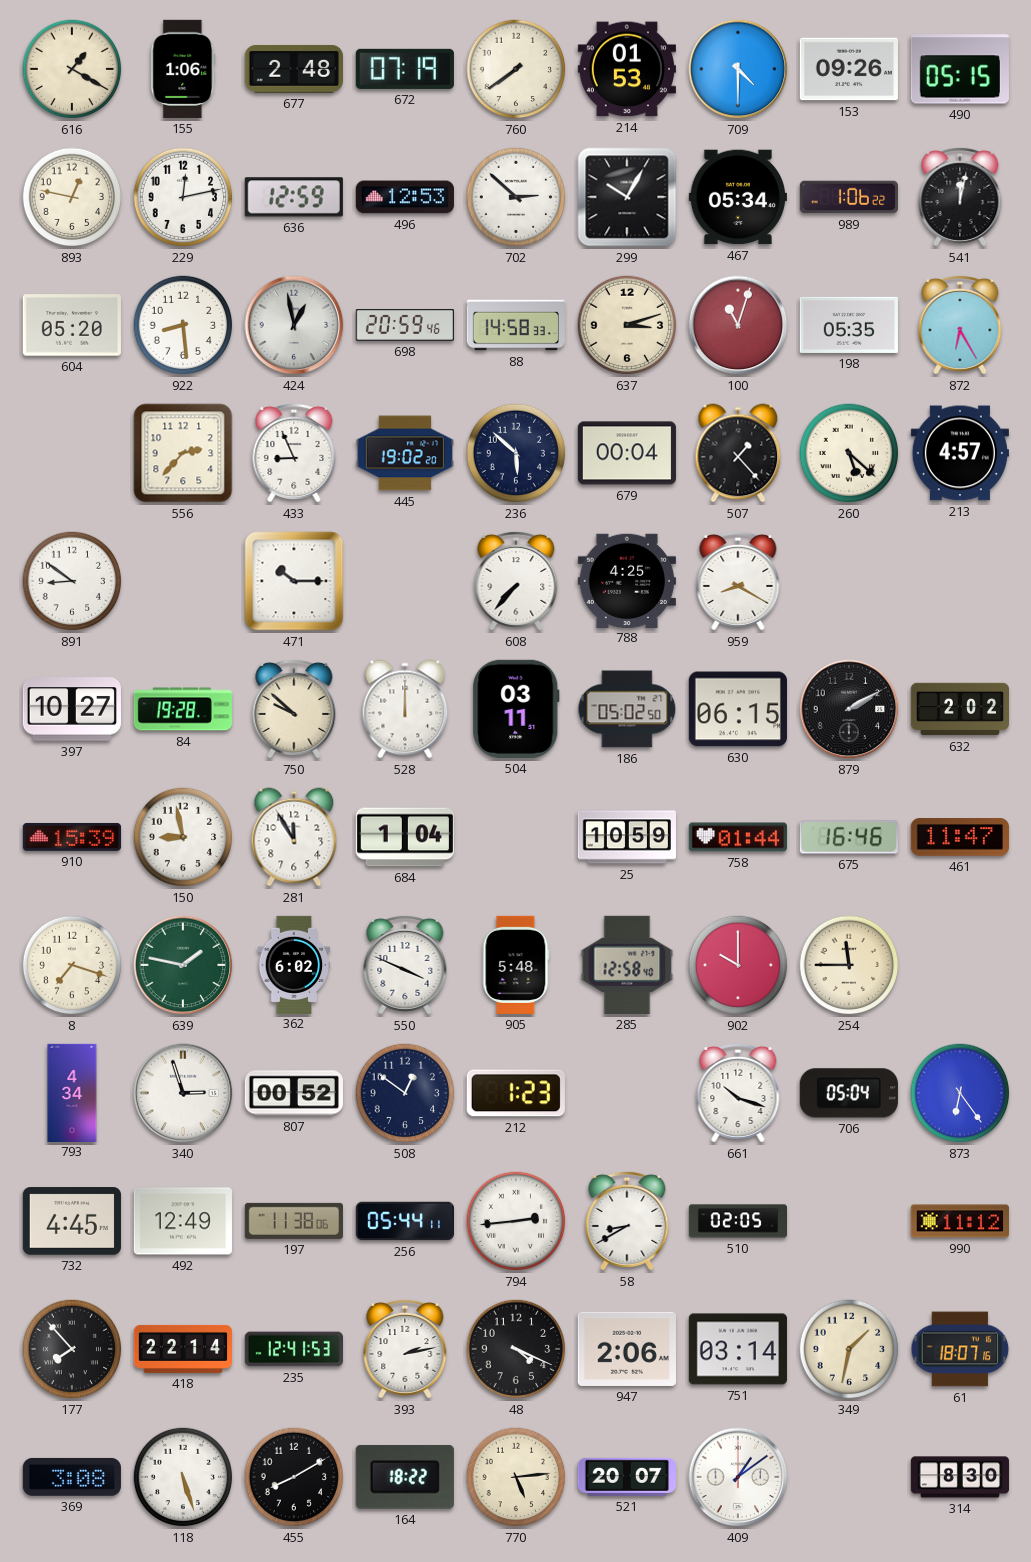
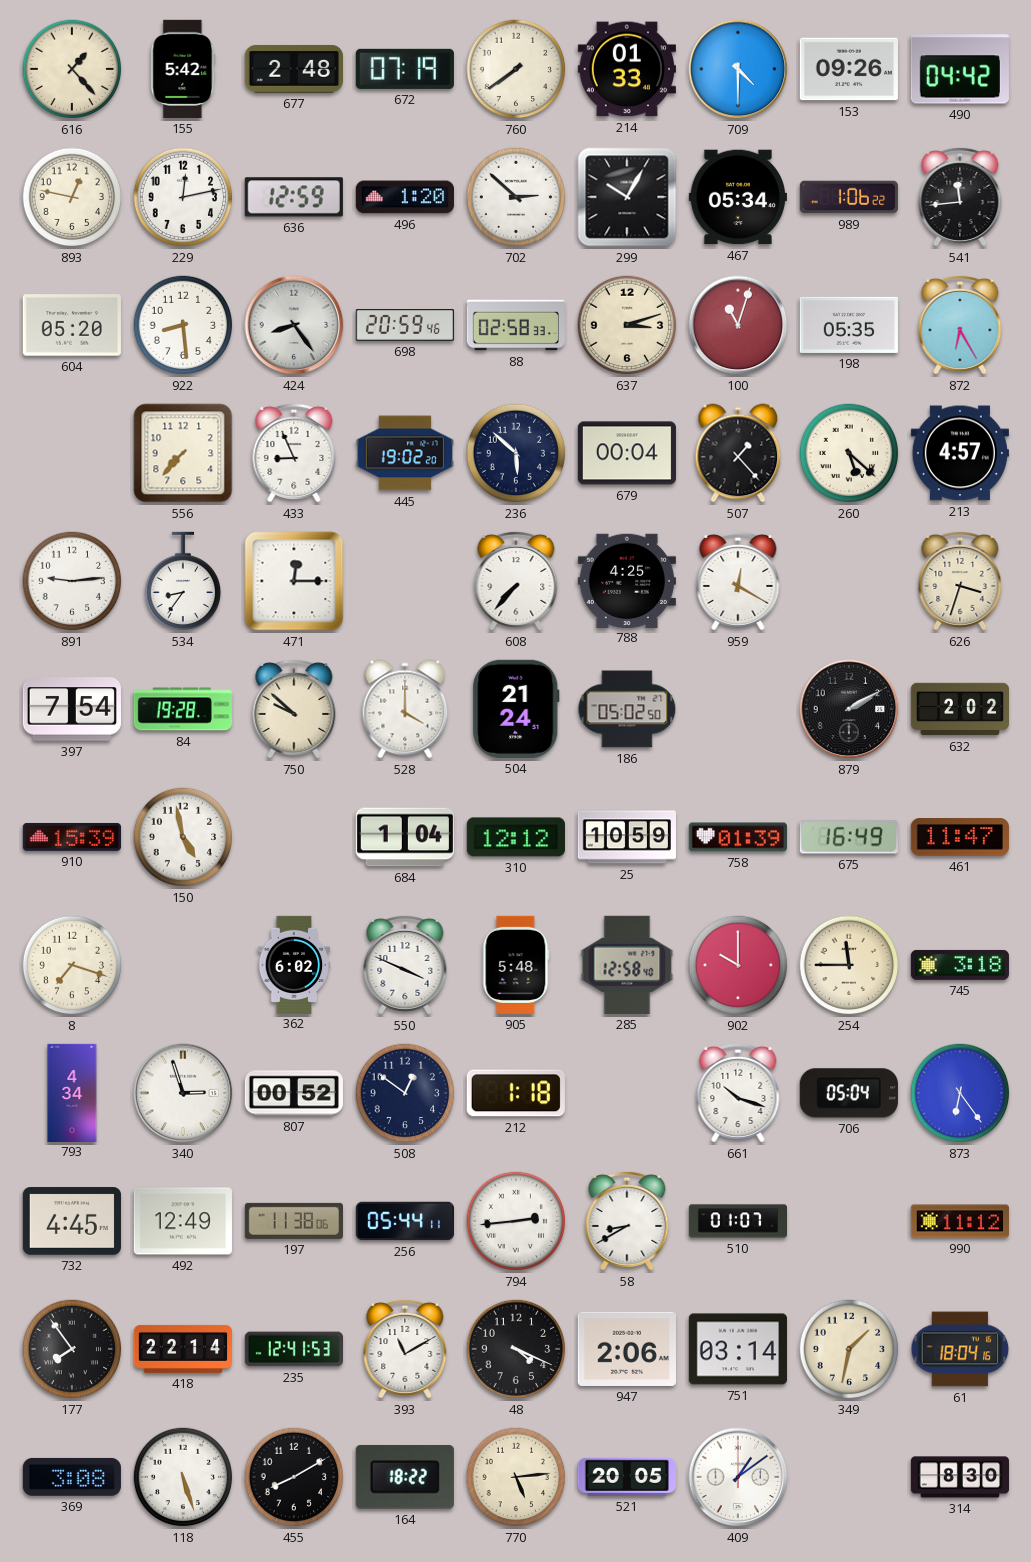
616: 1:20 -> 1:23
155: 1:06 -> 5:42
214: 01:53 -> 01:33
490: 05:15 -> 04:42
496: 12:53 -> 1:20
541: 12:02 -> 11:44
424: 12:58 -> 8:24
88: 14:58 -> 02:58
556: 2:37 -> 7:37
891: 8:51 -> 9:14
534: none -> 8:36
471: 10:15 -> 12:15
959: 8:20 -> 12:20
626: none -> 3:33
397: 10:27 -> 7:54
528: 12:00 -> 4:00
504: 03:11 -> 21:24
630: 06:15 -> none
150: 8:58 -> 4:58
281: 11:55 -> none
310: none -> 12:12
758: 01:44 -> 01:39
675: 16:46 -> 16:49
639: 1:47 -> none
745: none -> 3:18
212: 1:23 -> 1:18
510: 02:05 -> 01:07
177: 7:53 -> 7:54
393: 2:13 -> 11:10
61: 18:07 -> 18:04
521: 20:07 -> 20:05
